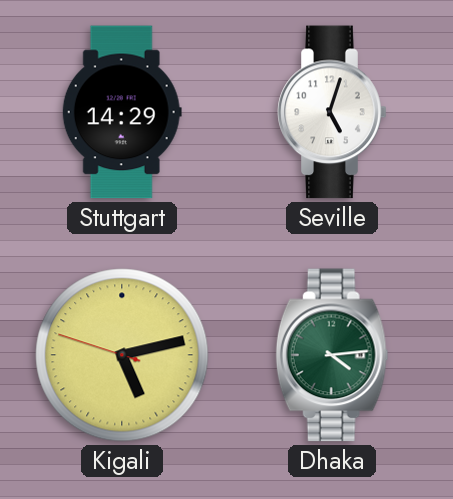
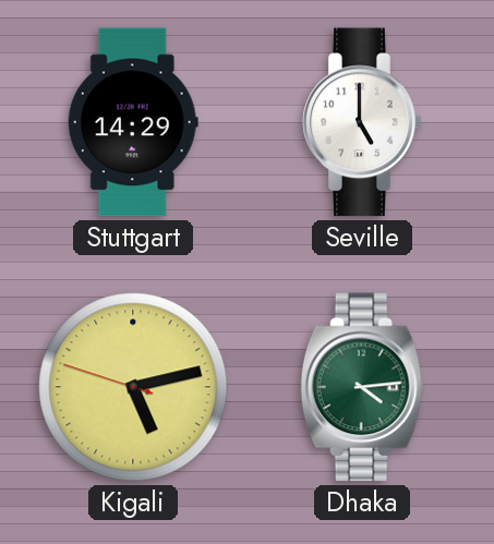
Seville: 5:03 -> 5:00
